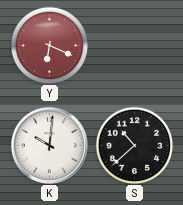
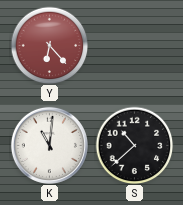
Y: 6:19 -> 6:23
K: 10:01 -> 11:01
